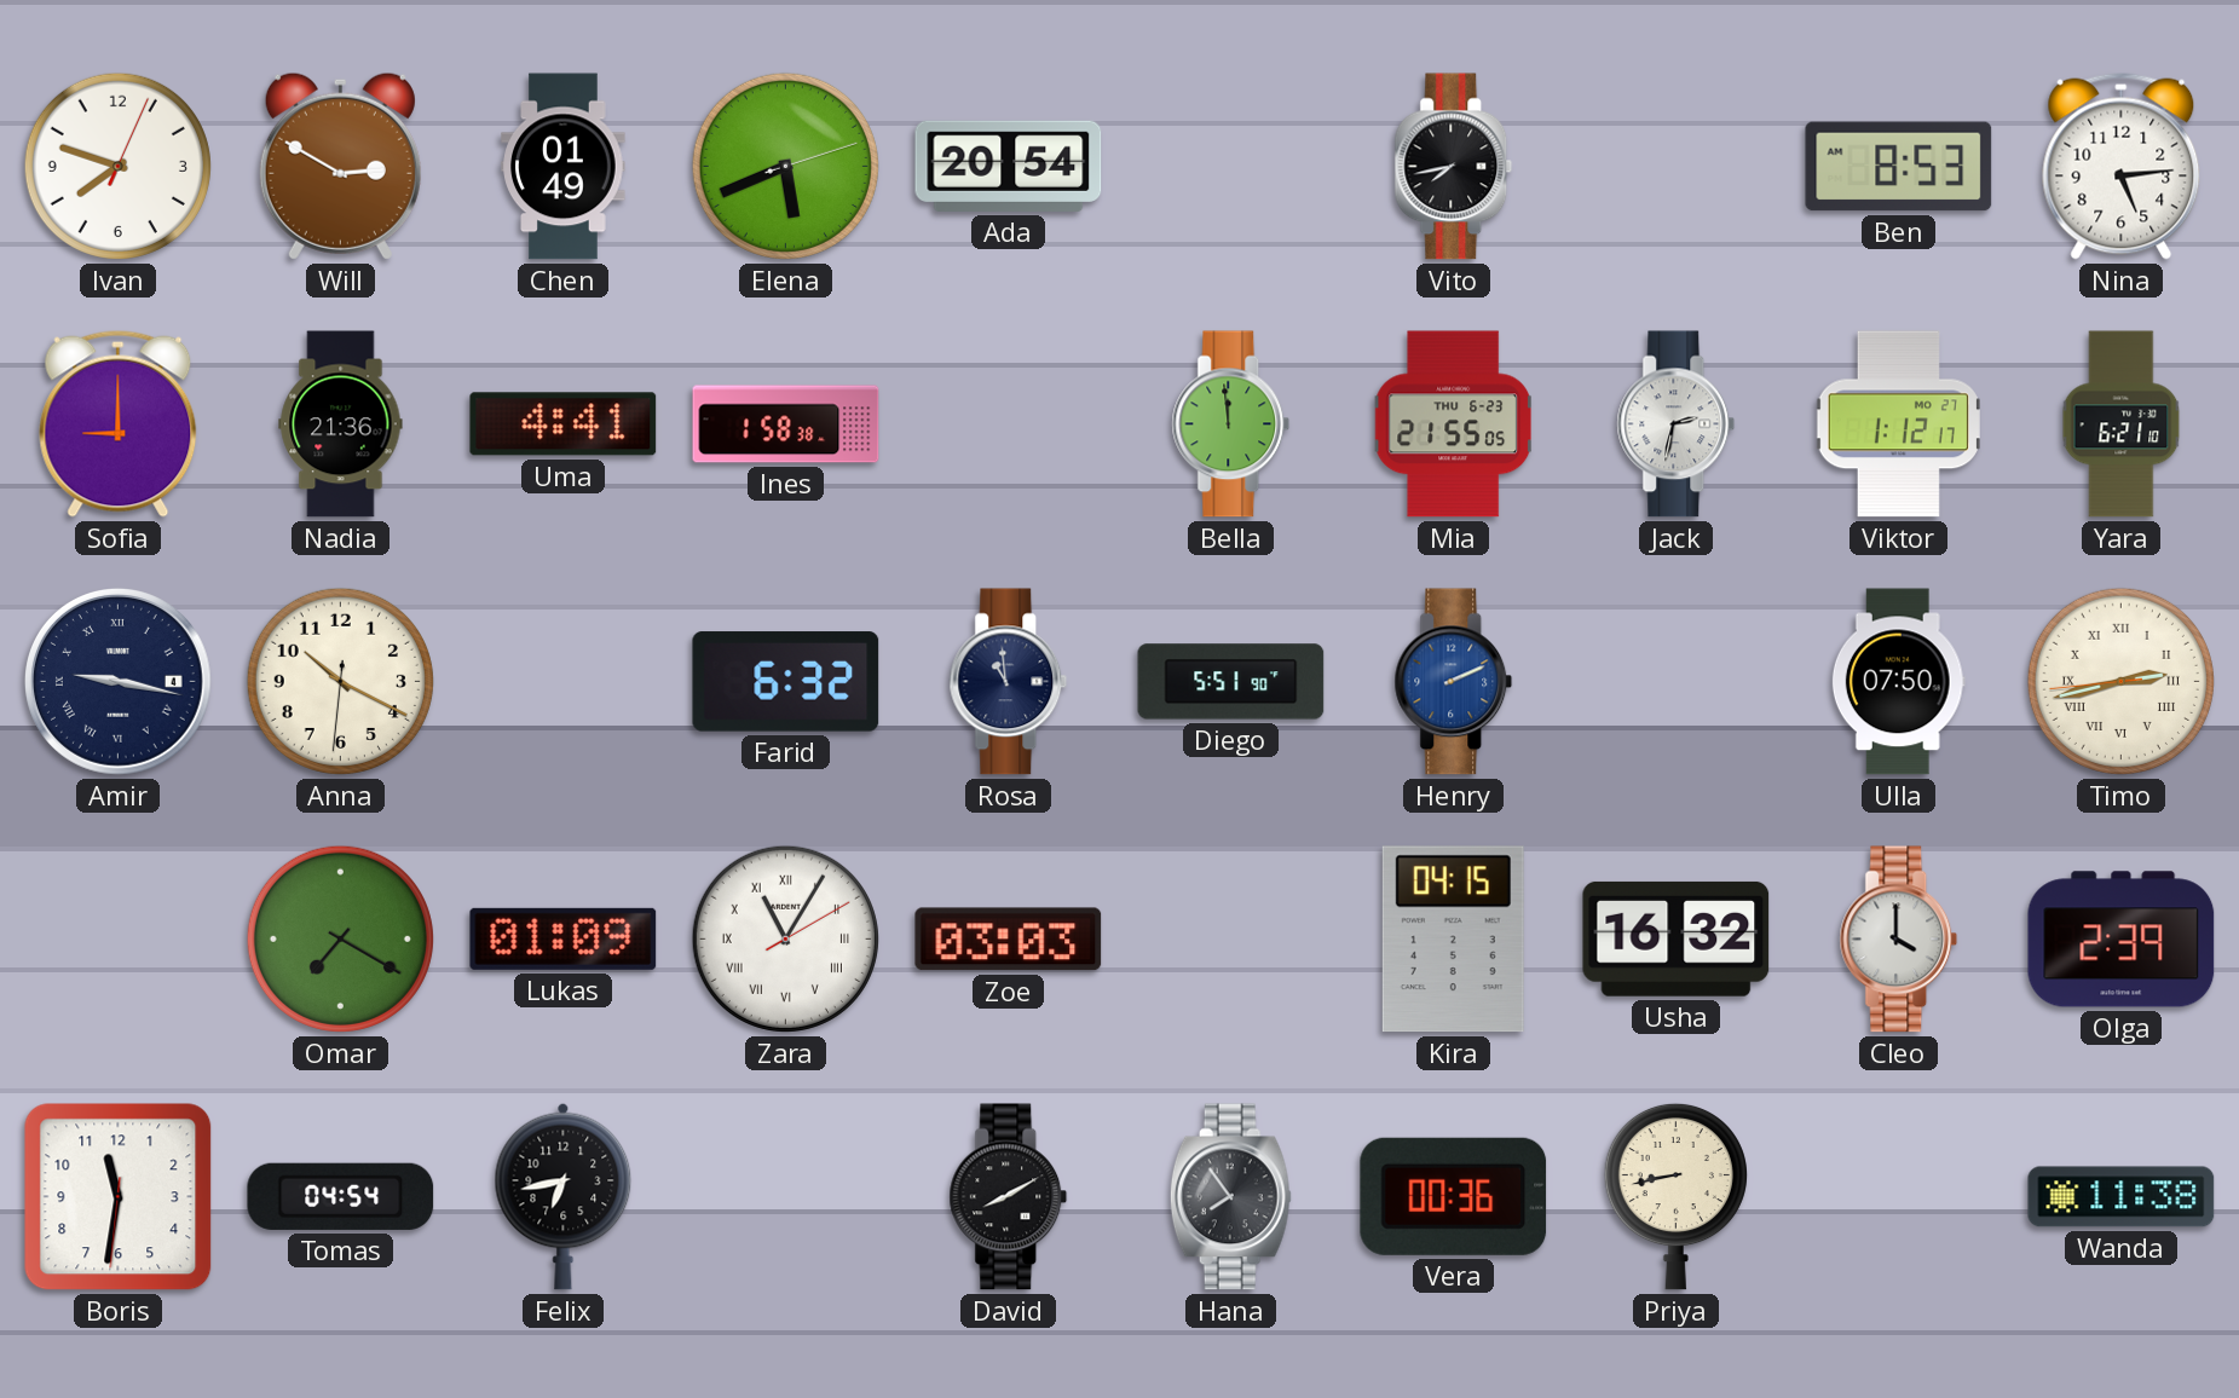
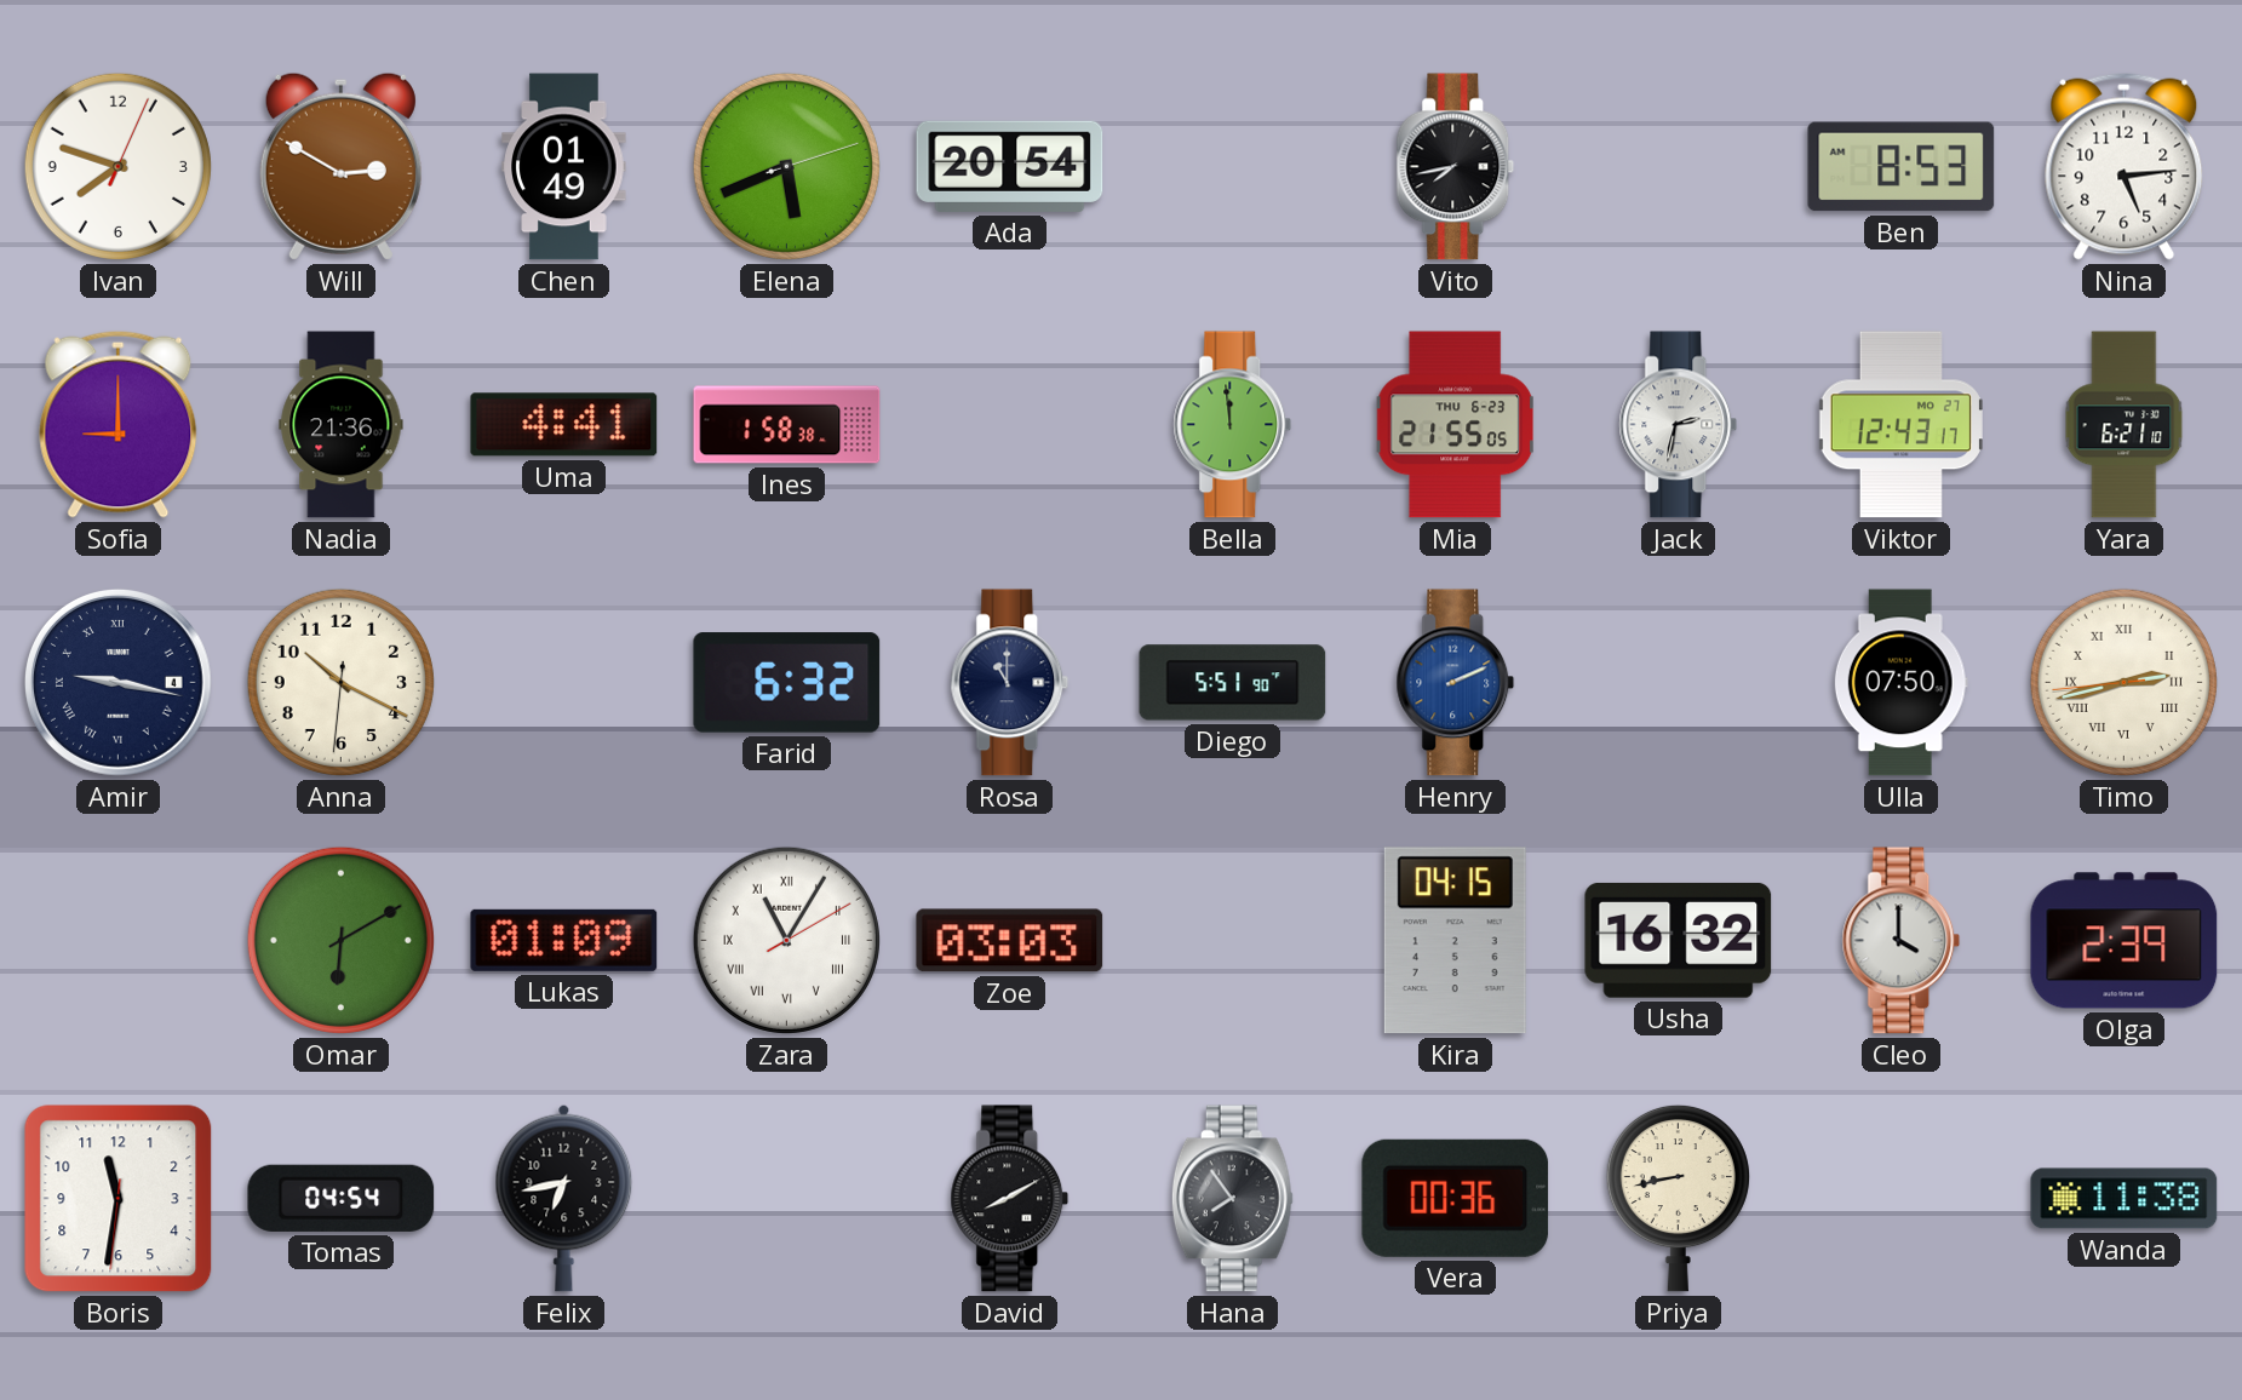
Viktor: 1:12 -> 12:43
Rosa: 10:59 -> 11:00
Omar: 7:20 -> 6:10
